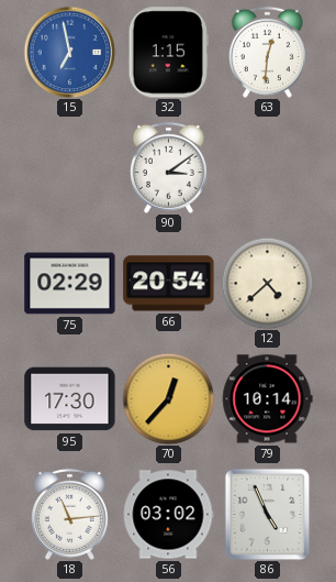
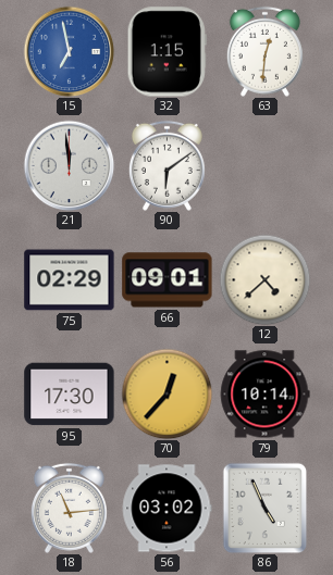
21: none -> 11:59
90: 3:09 -> 6:09
66: 20:54 -> 09:01
